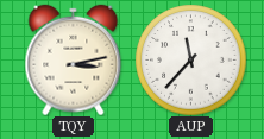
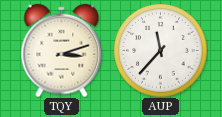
TQY: 3:13 -> 3:12
